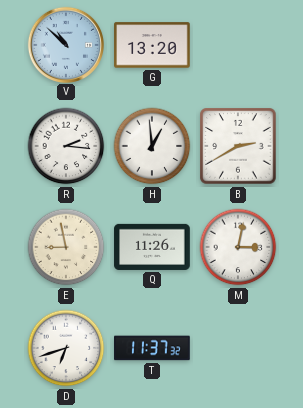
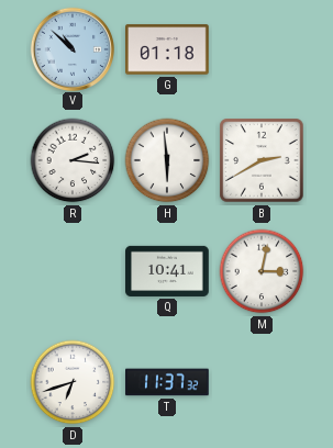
G: 13:20 -> 01:18
H: 12:59 -> 5:59
E: 8:58 -> none
Q: 11:26 -> 10:41
